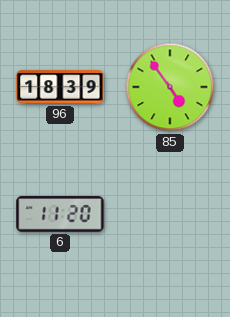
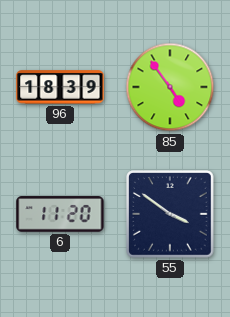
55: none -> 3:51
